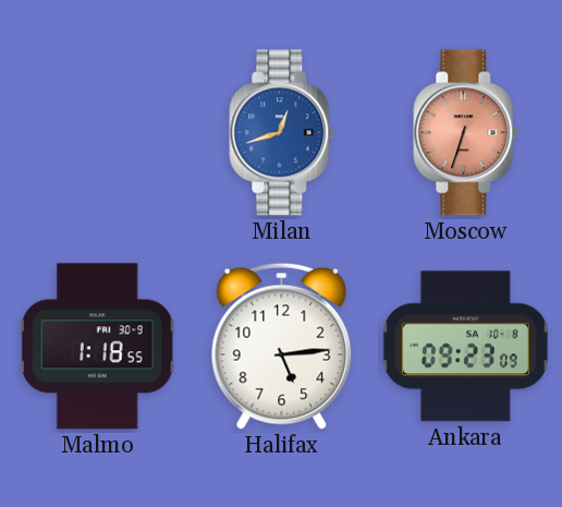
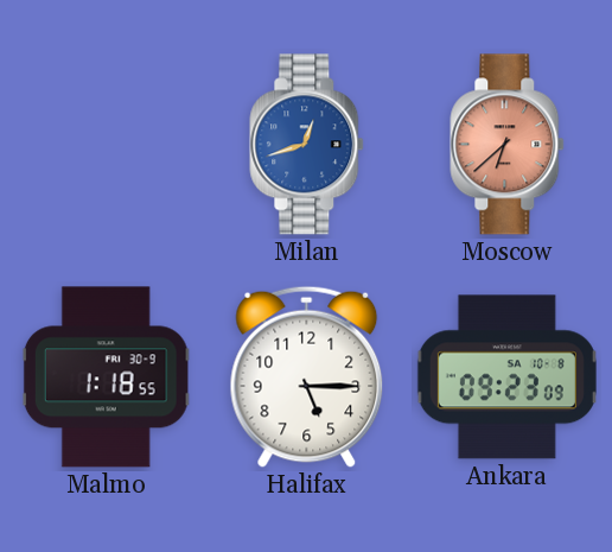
Moscow: 6:33 -> 6:38
Halifax: 5:14 -> 5:15
